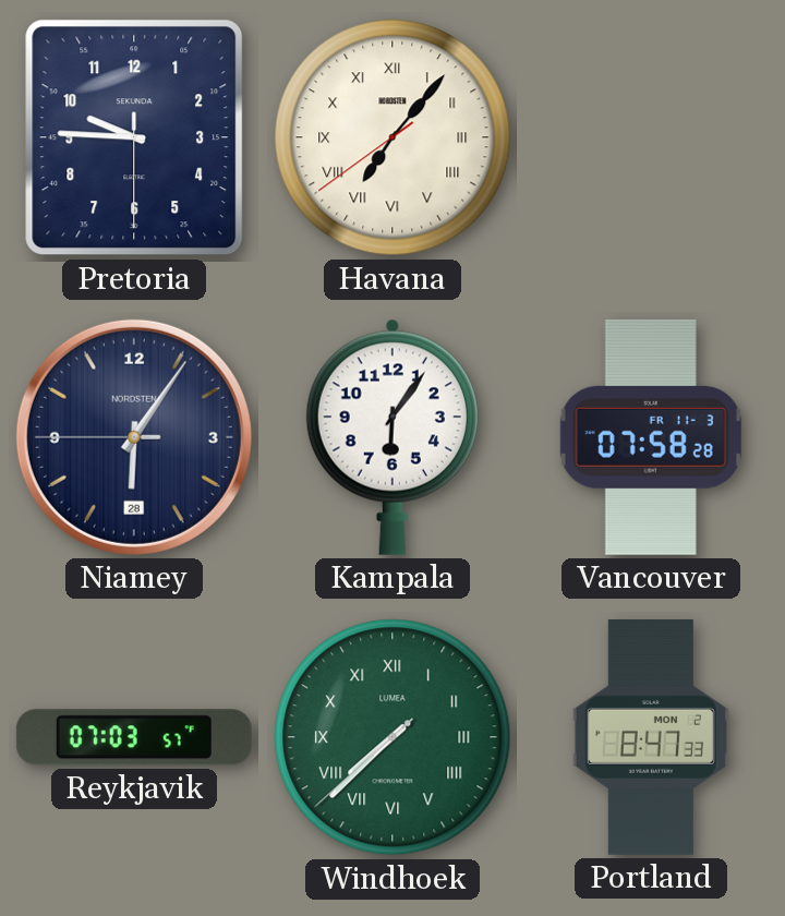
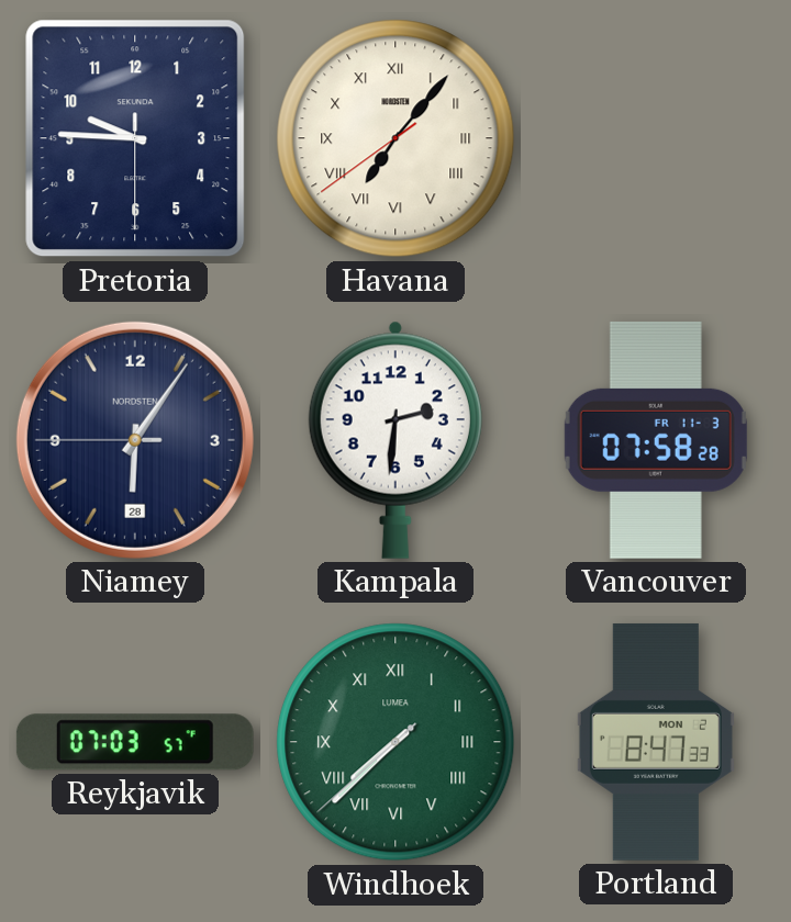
Kampala: 6:06 -> 2:31
